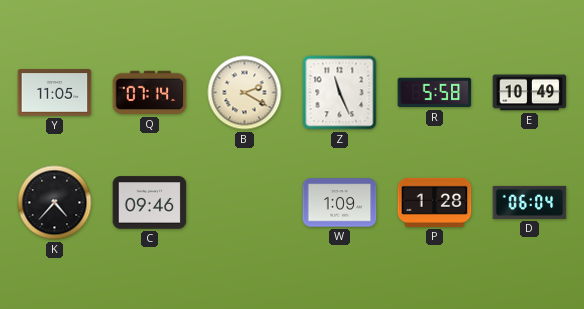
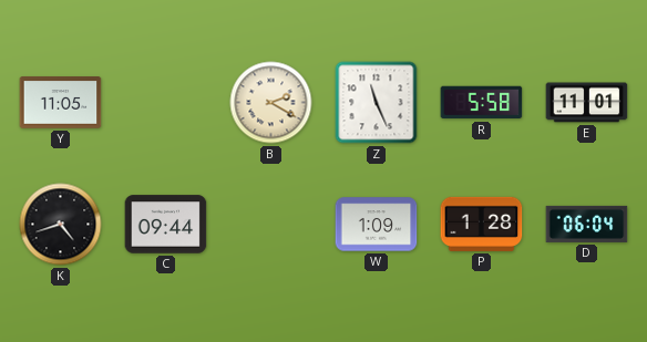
Q: 07:14 -> none
E: 10:49 -> 11:01
K: 4:37 -> 4:42
C: 09:46 -> 09:44
